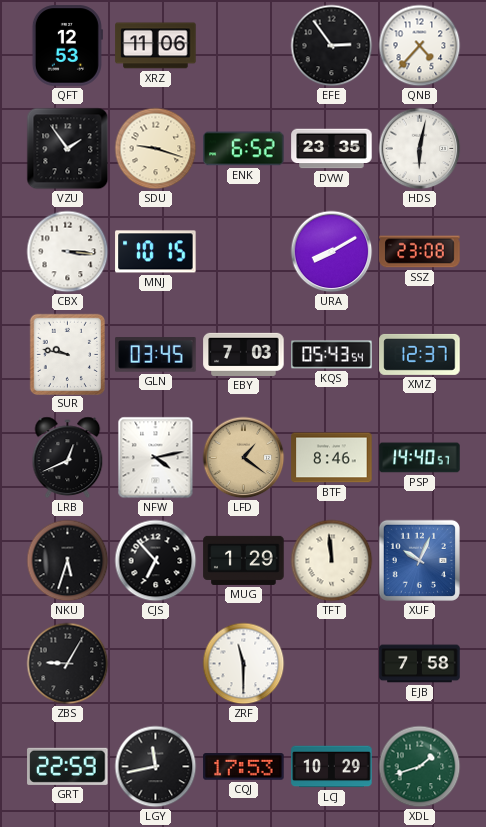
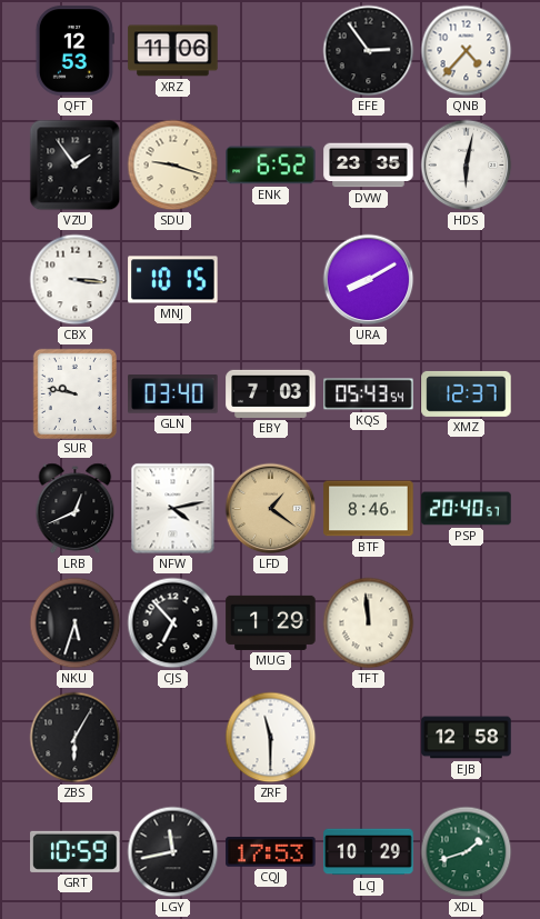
SSZ: 23:08 -> none
GLN: 03:45 -> 03:40
PSP: 14:40 -> 20:40
XUF: 10:04 -> none
ZBS: 9:05 -> 6:05
EJB: 7:58 -> 12:58
GRT: 22:59 -> 10:59
